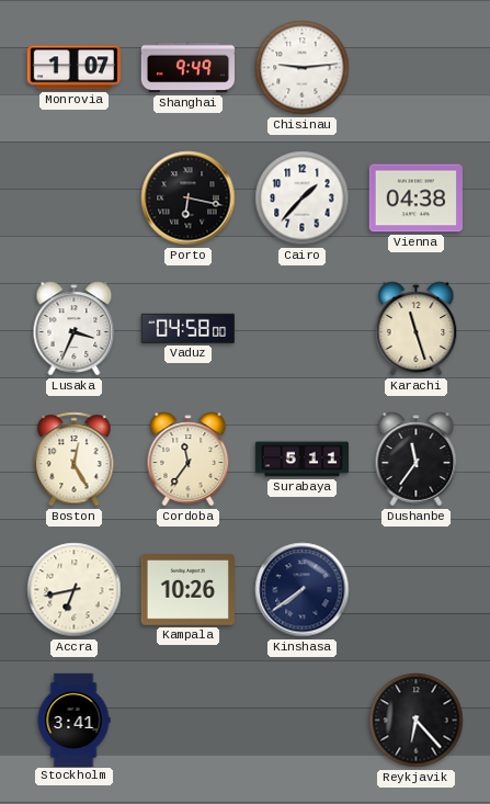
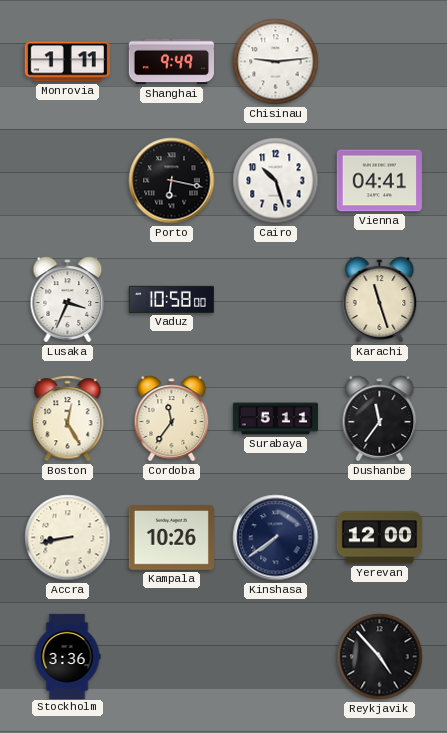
Monrovia: 1:07 -> 1:11
Cairo: 1:37 -> 10:27
Vienna: 04:38 -> 04:41
Vaduz: 04:58 -> 10:58
Accra: 6:43 -> 8:43
Yerevan: none -> 12:00
Stockholm: 3:41 -> 3:36
Reykjavik: 6:23 -> 4:53
